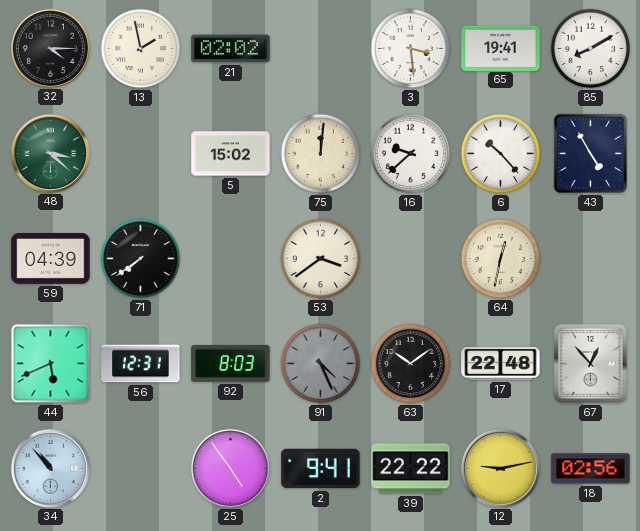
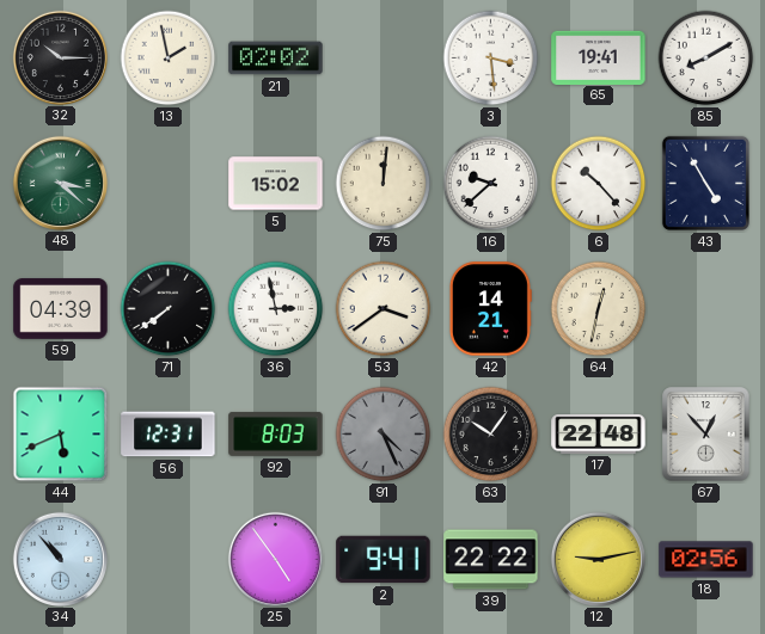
32: 4:15 -> 10:15
36: none -> 2:58
42: none -> 14:21
63: 10:09 -> 10:06
